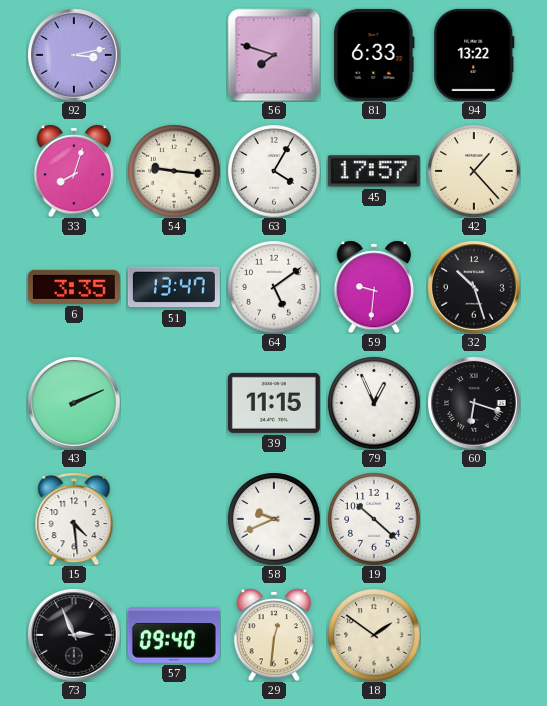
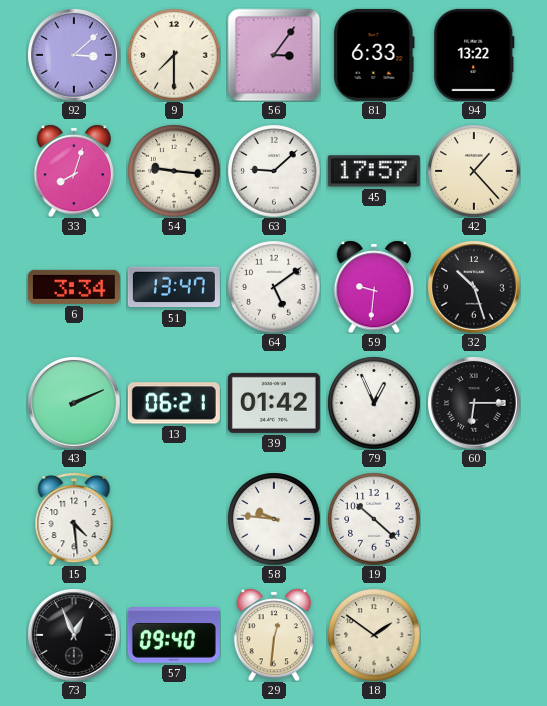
92: 3:13 -> 3:08
9: none -> 7:30
56: 7:48 -> 3:06
63: 4:05 -> 9:08
6: 3:35 -> 3:34
13: none -> 06:21
39: 11:15 -> 01:42
60: 6:18 -> 6:15
58: 9:41 -> 9:46
73: 2:56 -> 12:56
